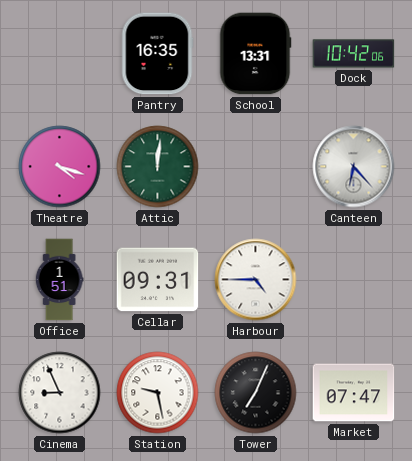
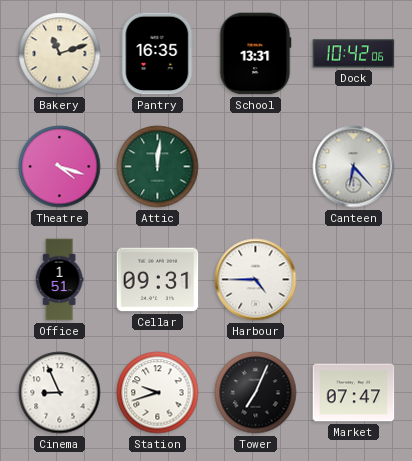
Bakery: none -> 11:12
Station: 9:28 -> 9:42
